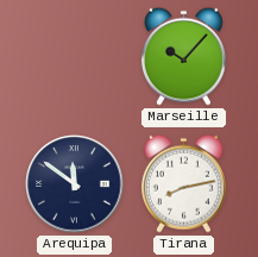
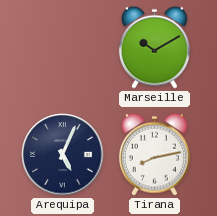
Marseille: 10:07 -> 10:10
Arequipa: 11:51 -> 5:04
